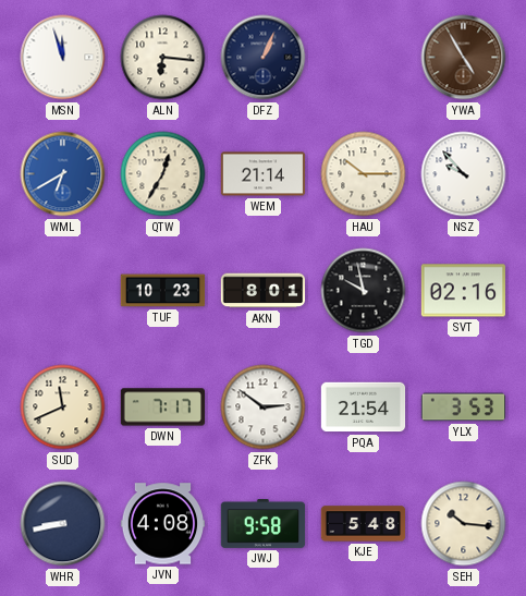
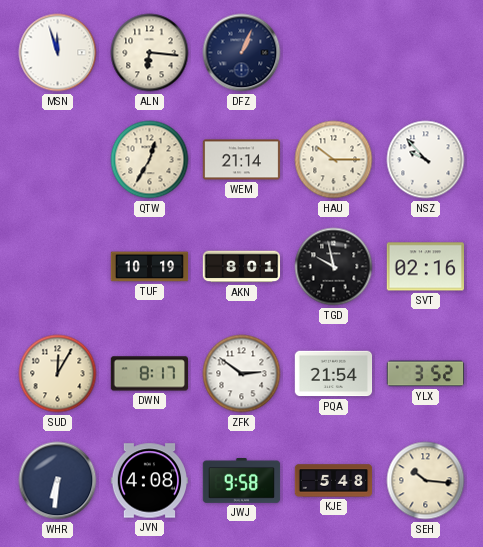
YWA: 4:55 -> none
WML: 6:40 -> none
TUF: 10:23 -> 10:19
SUD: 11:41 -> 12:05
DWN: 7:17 -> 8:17
YLX: 3:53 -> 3:52
WHR: 8:43 -> 6:31
